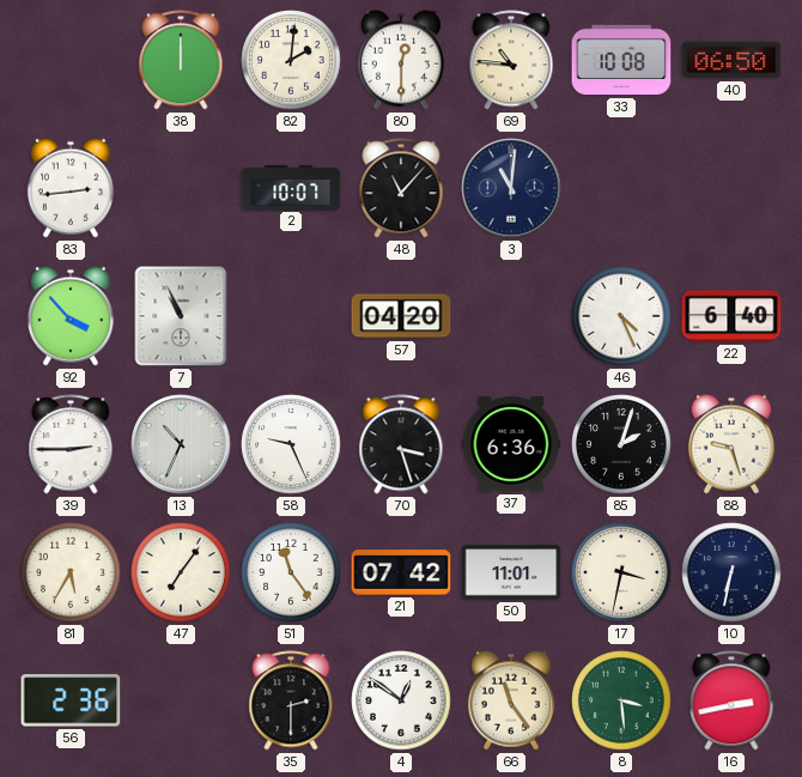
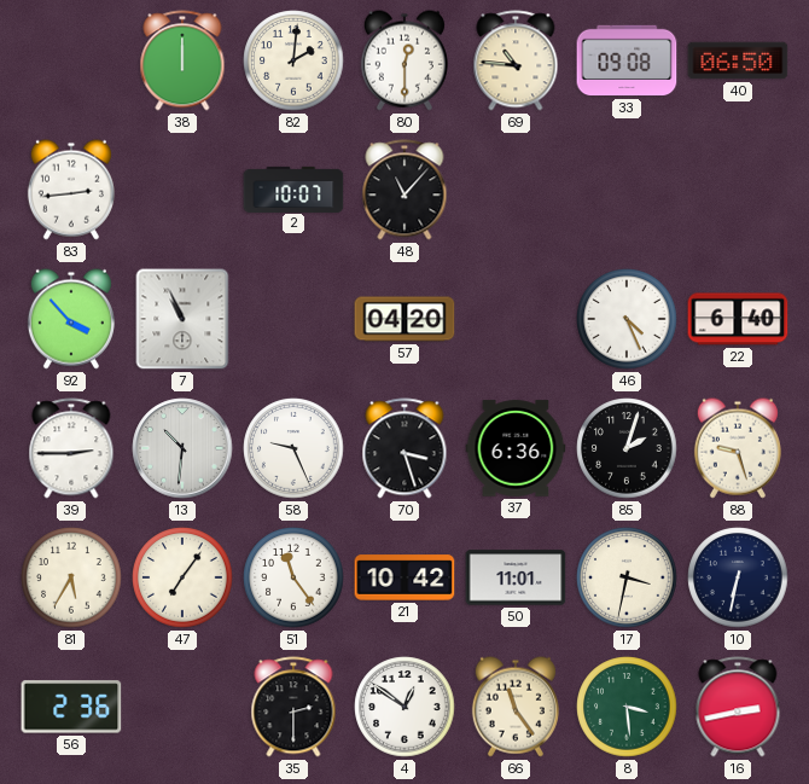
33: 10:08 -> 09:08
3: 11:01 -> none
13: 10:34 -> 10:31
21: 07:42 -> 10:42
